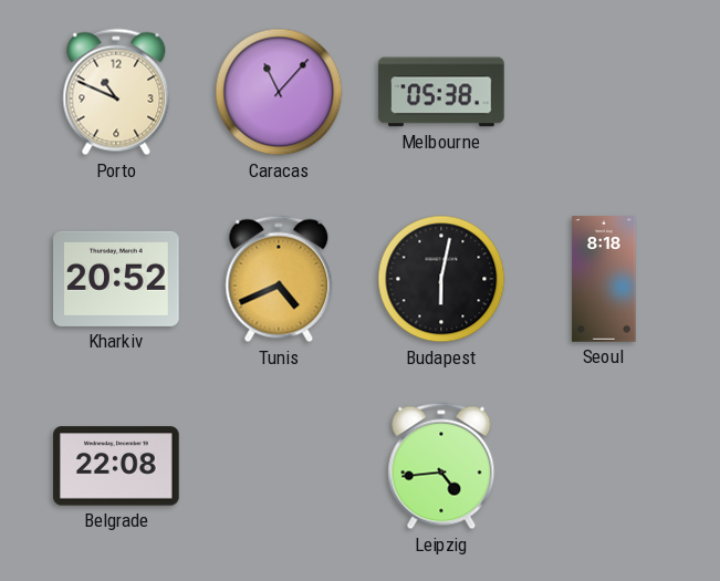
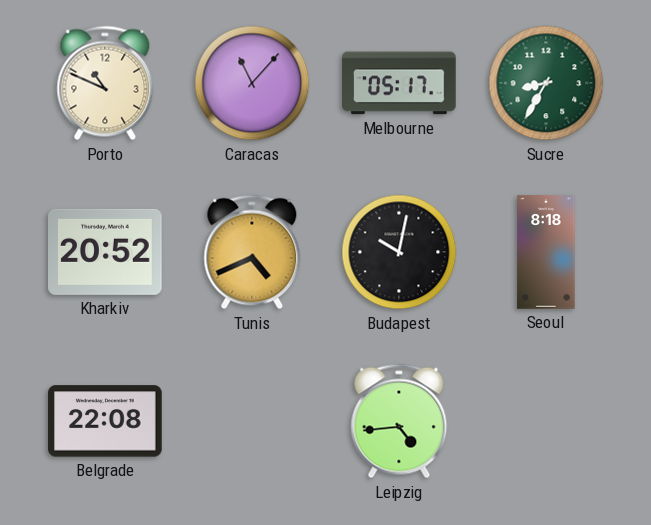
Melbourne: 05:38 -> 05:17
Sucre: none -> 8:35
Budapest: 6:02 -> 10:02
